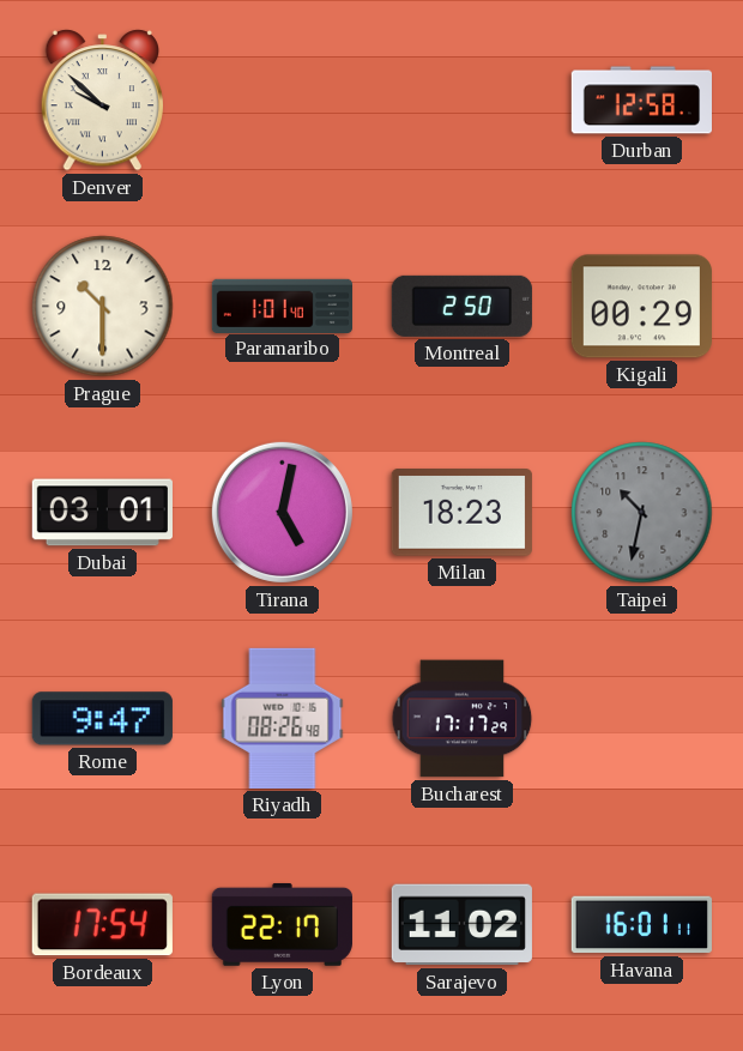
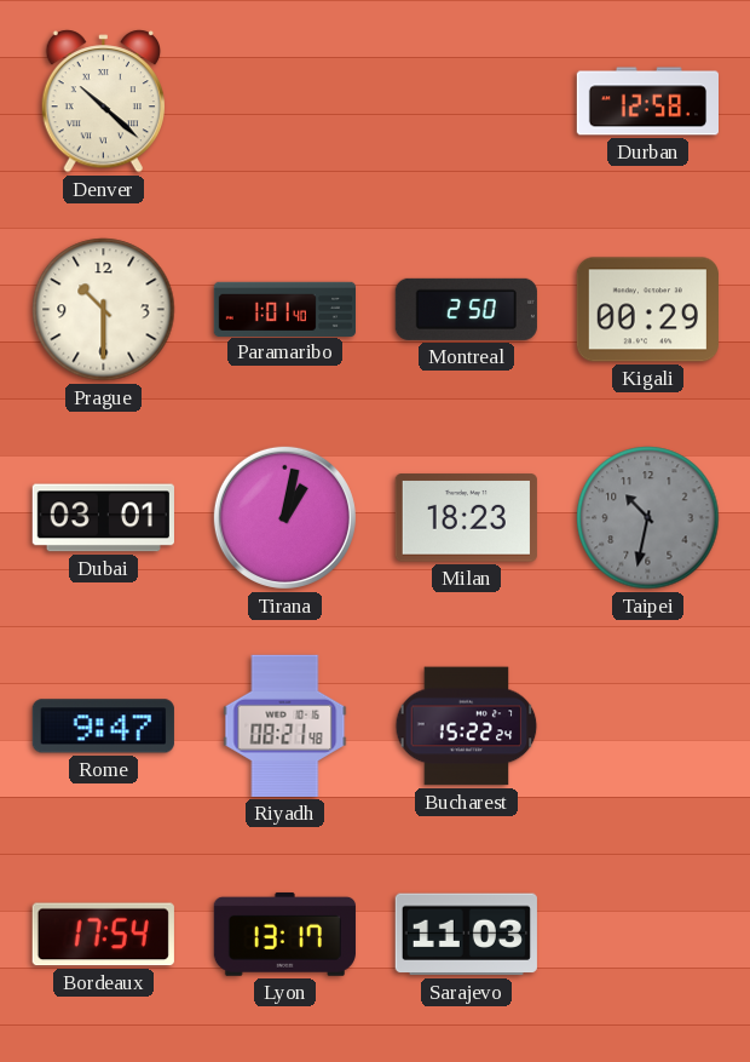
Denver: 9:52 -> 10:22
Tirana: 5:02 -> 1:02
Riyadh: 08:26 -> 08:21
Bucharest: 17:17 -> 15:22
Lyon: 22:17 -> 13:17
Sarajevo: 11:02 -> 11:03
Havana: 16:01 -> none
